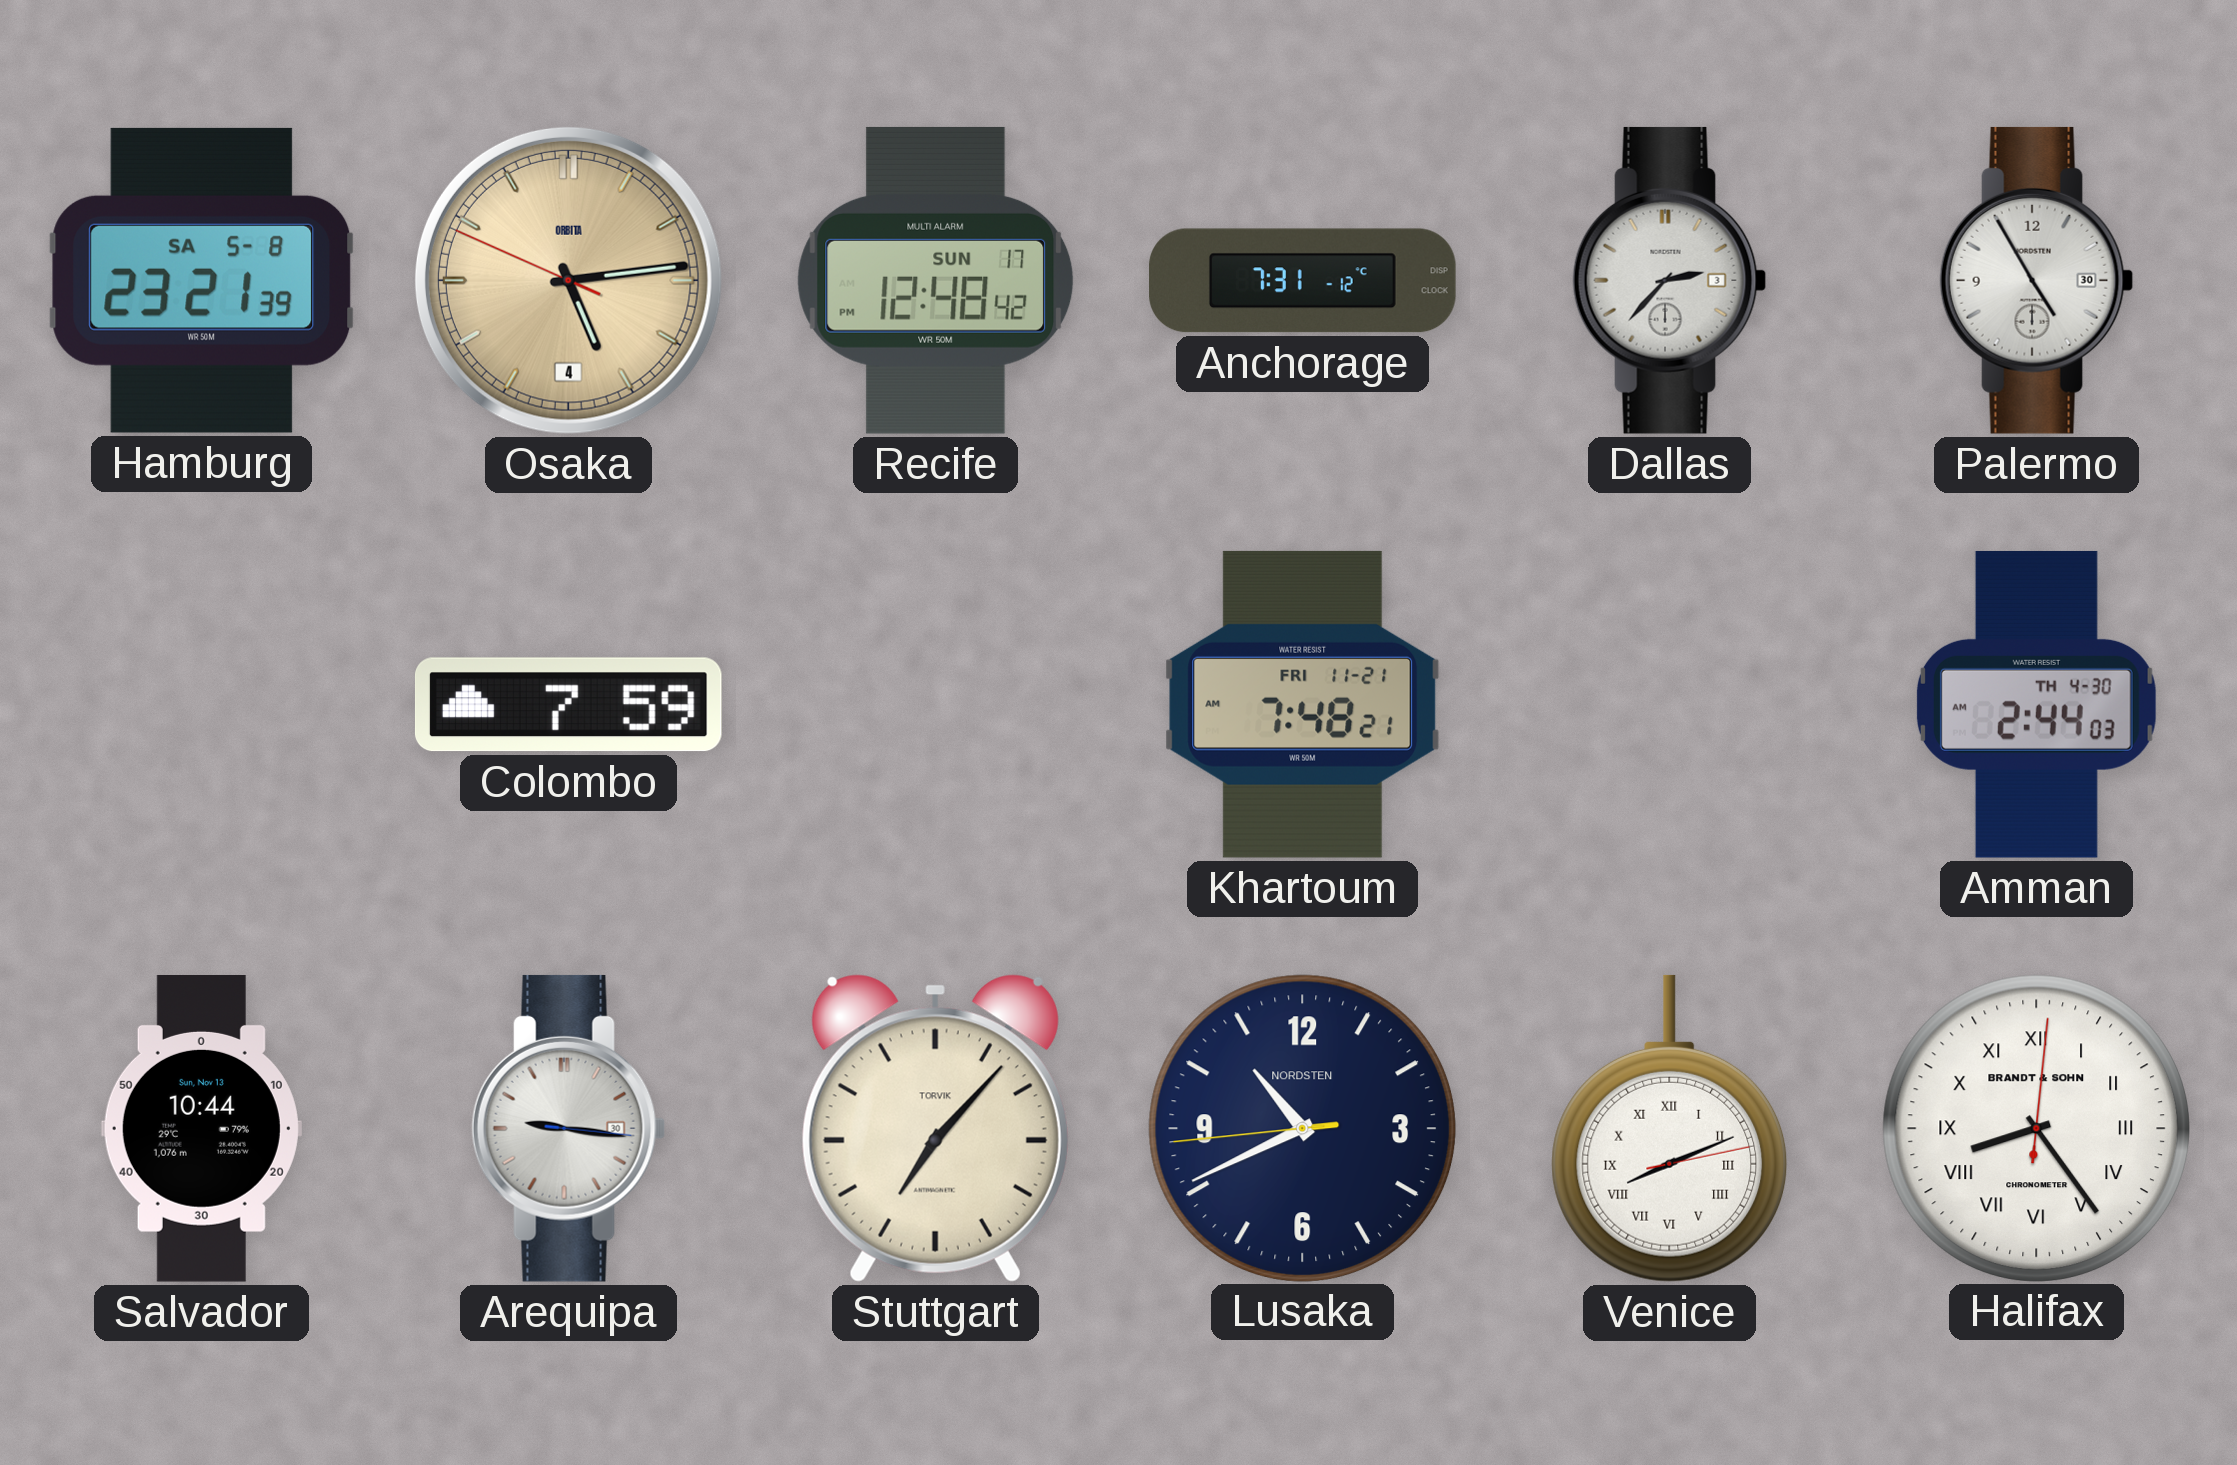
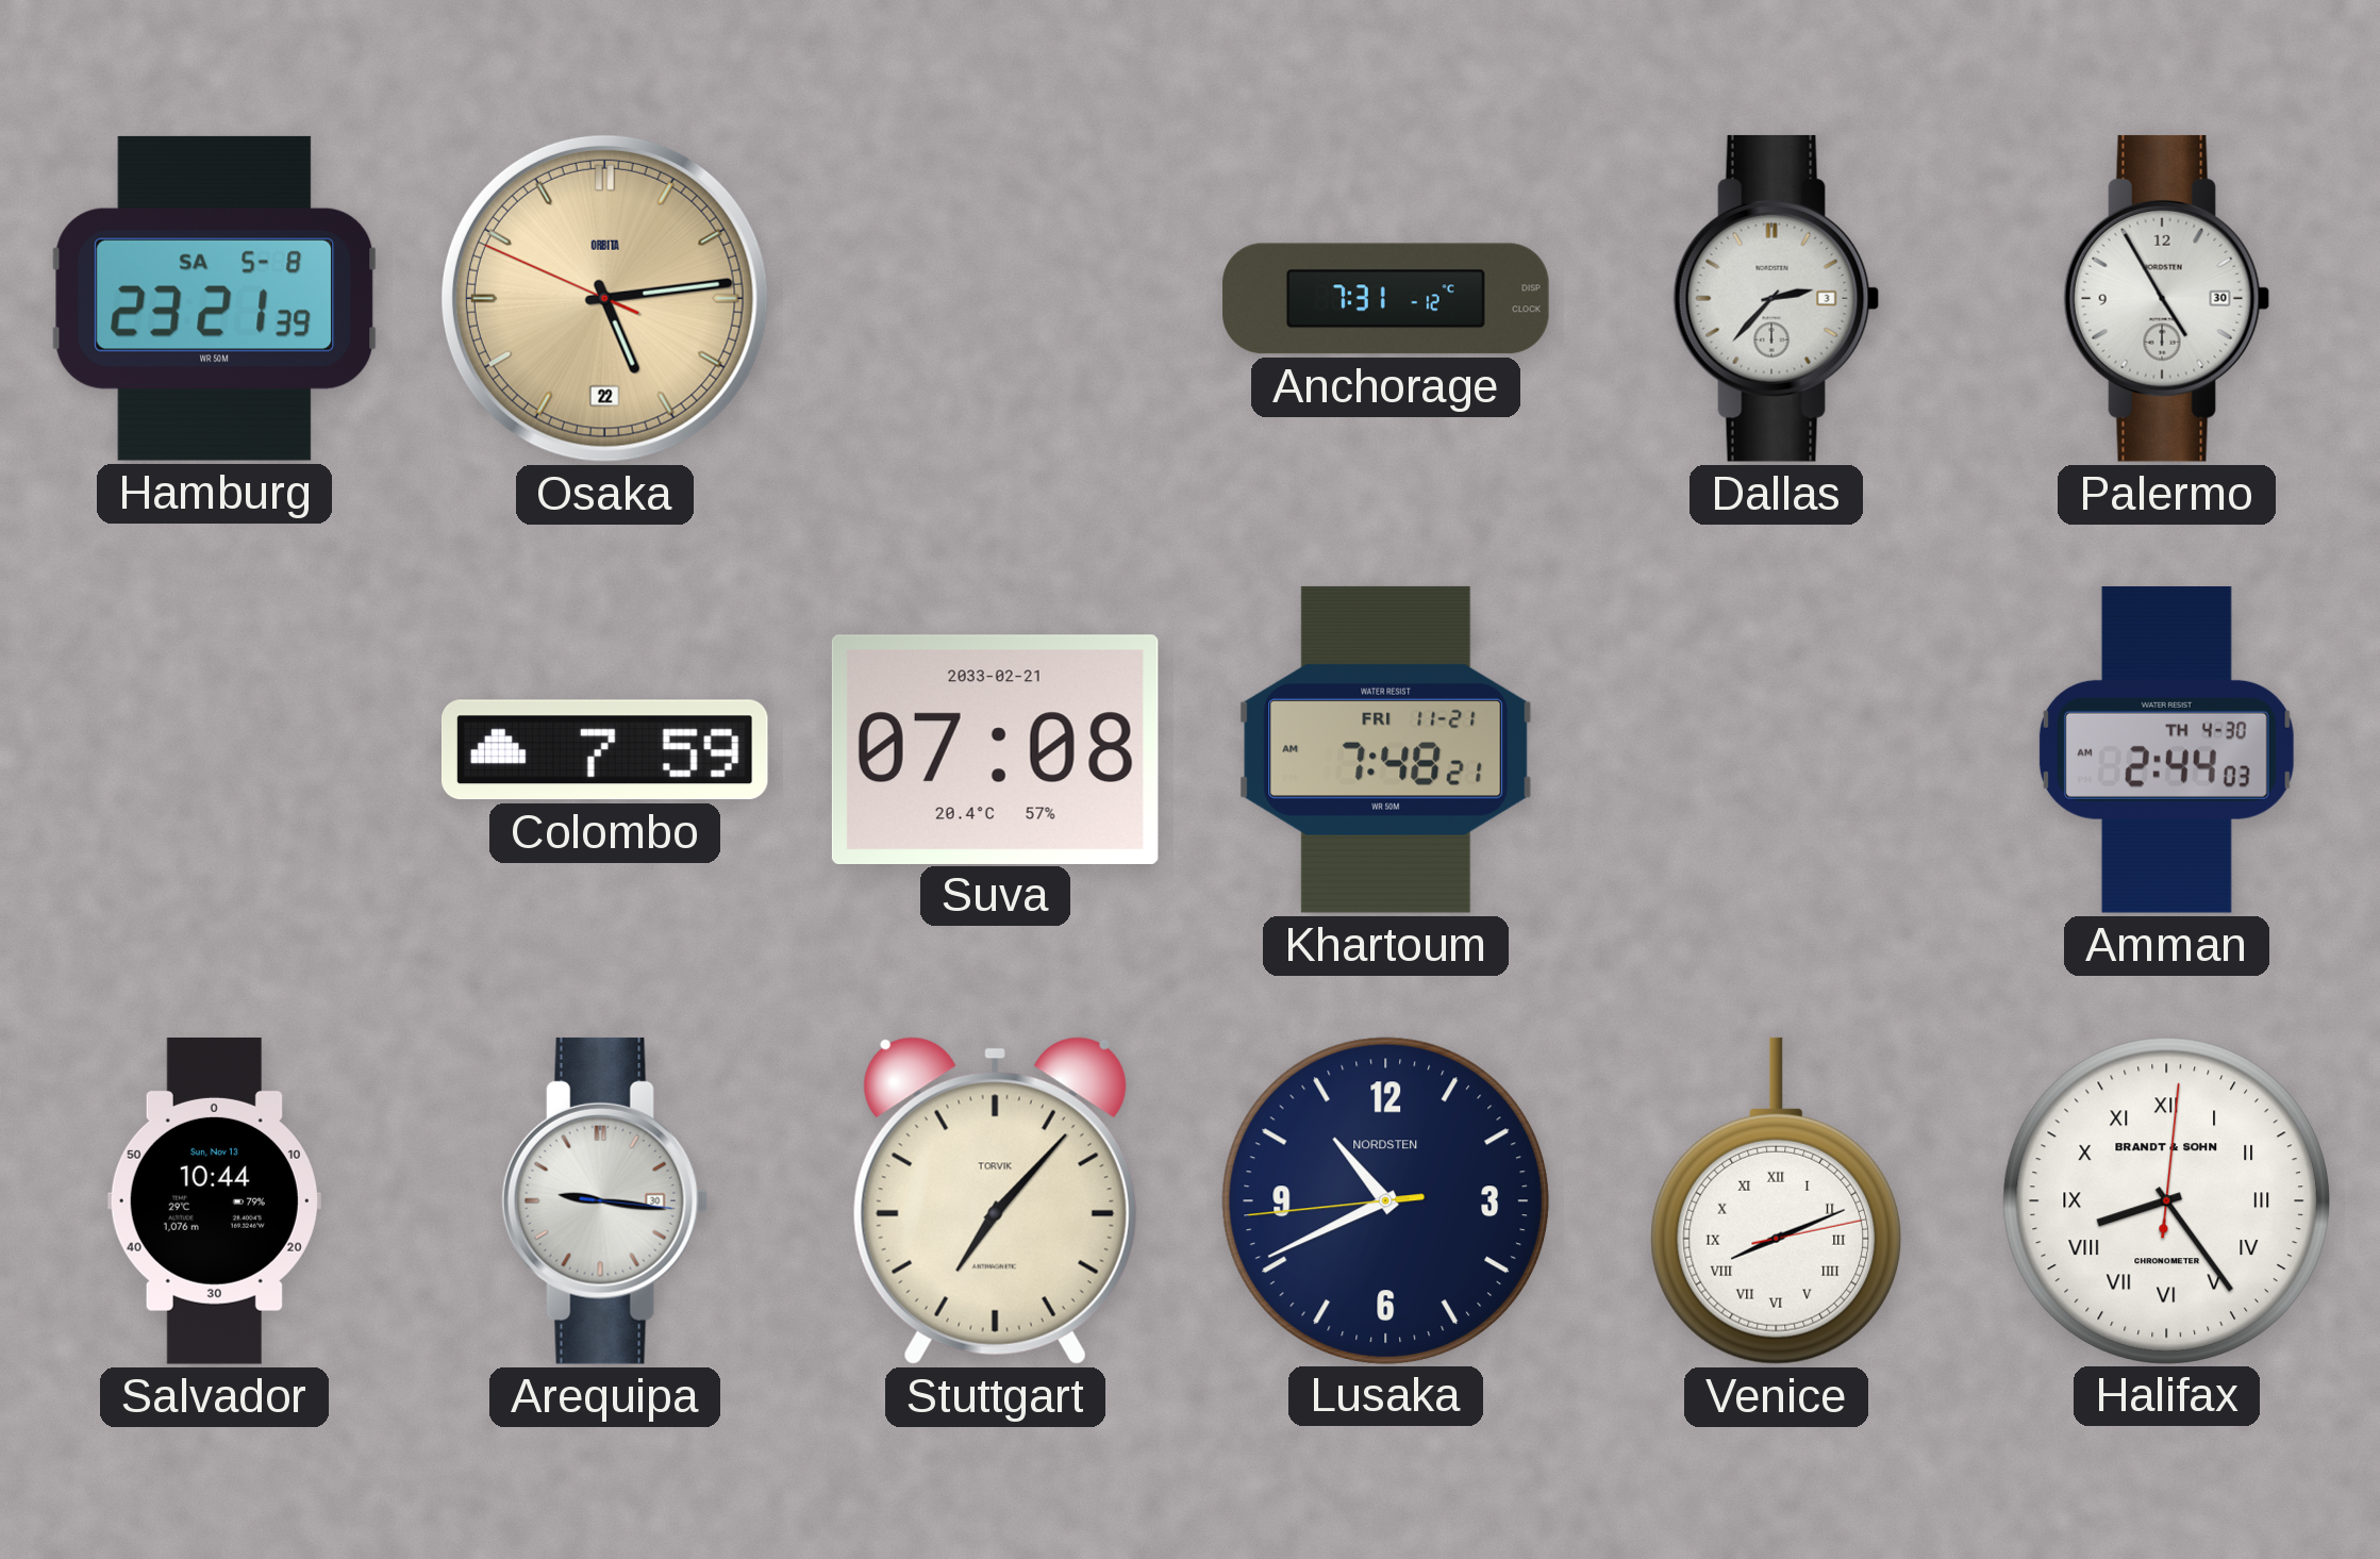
Osaka date: 4 -> 22
Recife: 12:48 -> none
Suva: none -> 07:08
